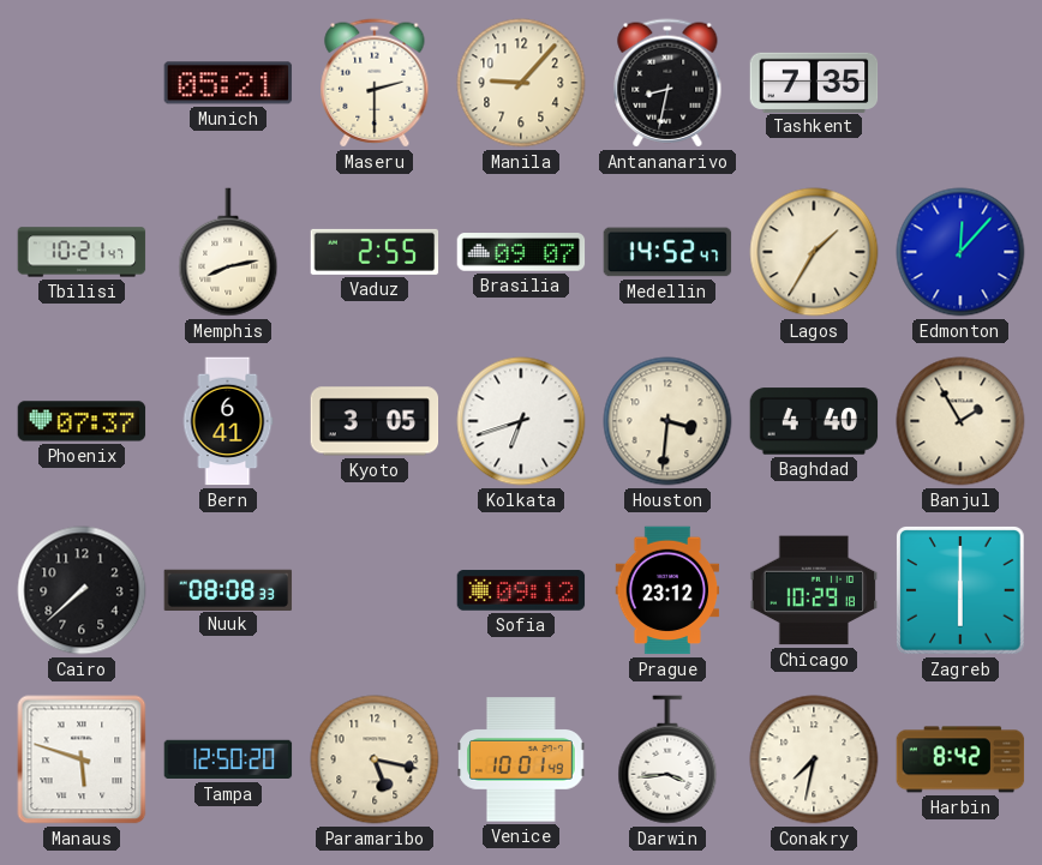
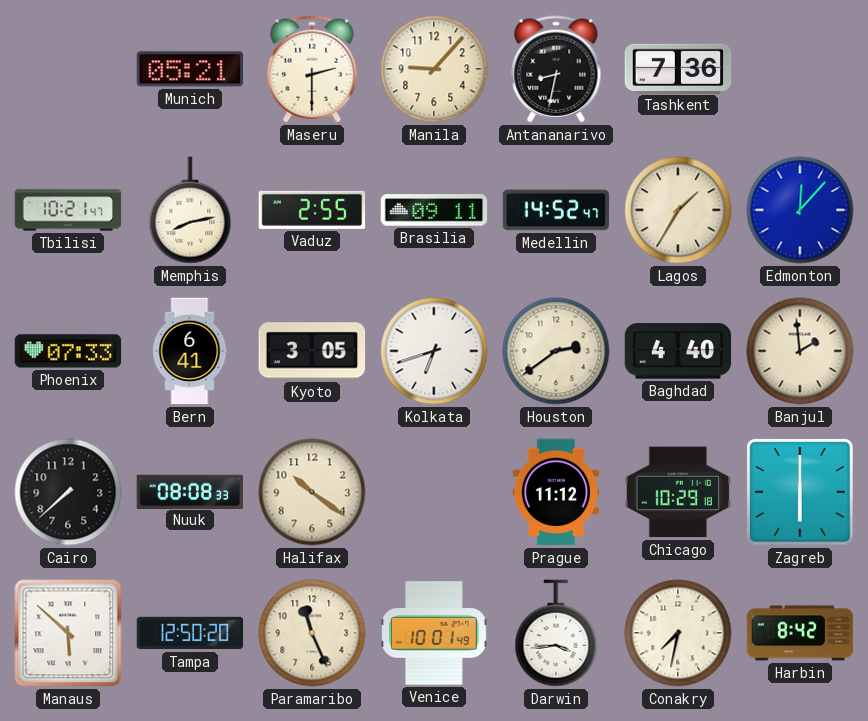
Tashkent: 7:35 -> 7:36
Brasilia: 09:07 -> 09:11
Phoenix: 07:37 -> 07:33
Houston: 3:31 -> 2:39
Banjul: 1:55 -> 1:59
Halifax: none -> 10:21
Sofia: 09:12 -> none
Prague: 23:12 -> 11:12
Manaus: 5:48 -> 5:52
Paramaribo: 5:17 -> 11:26
